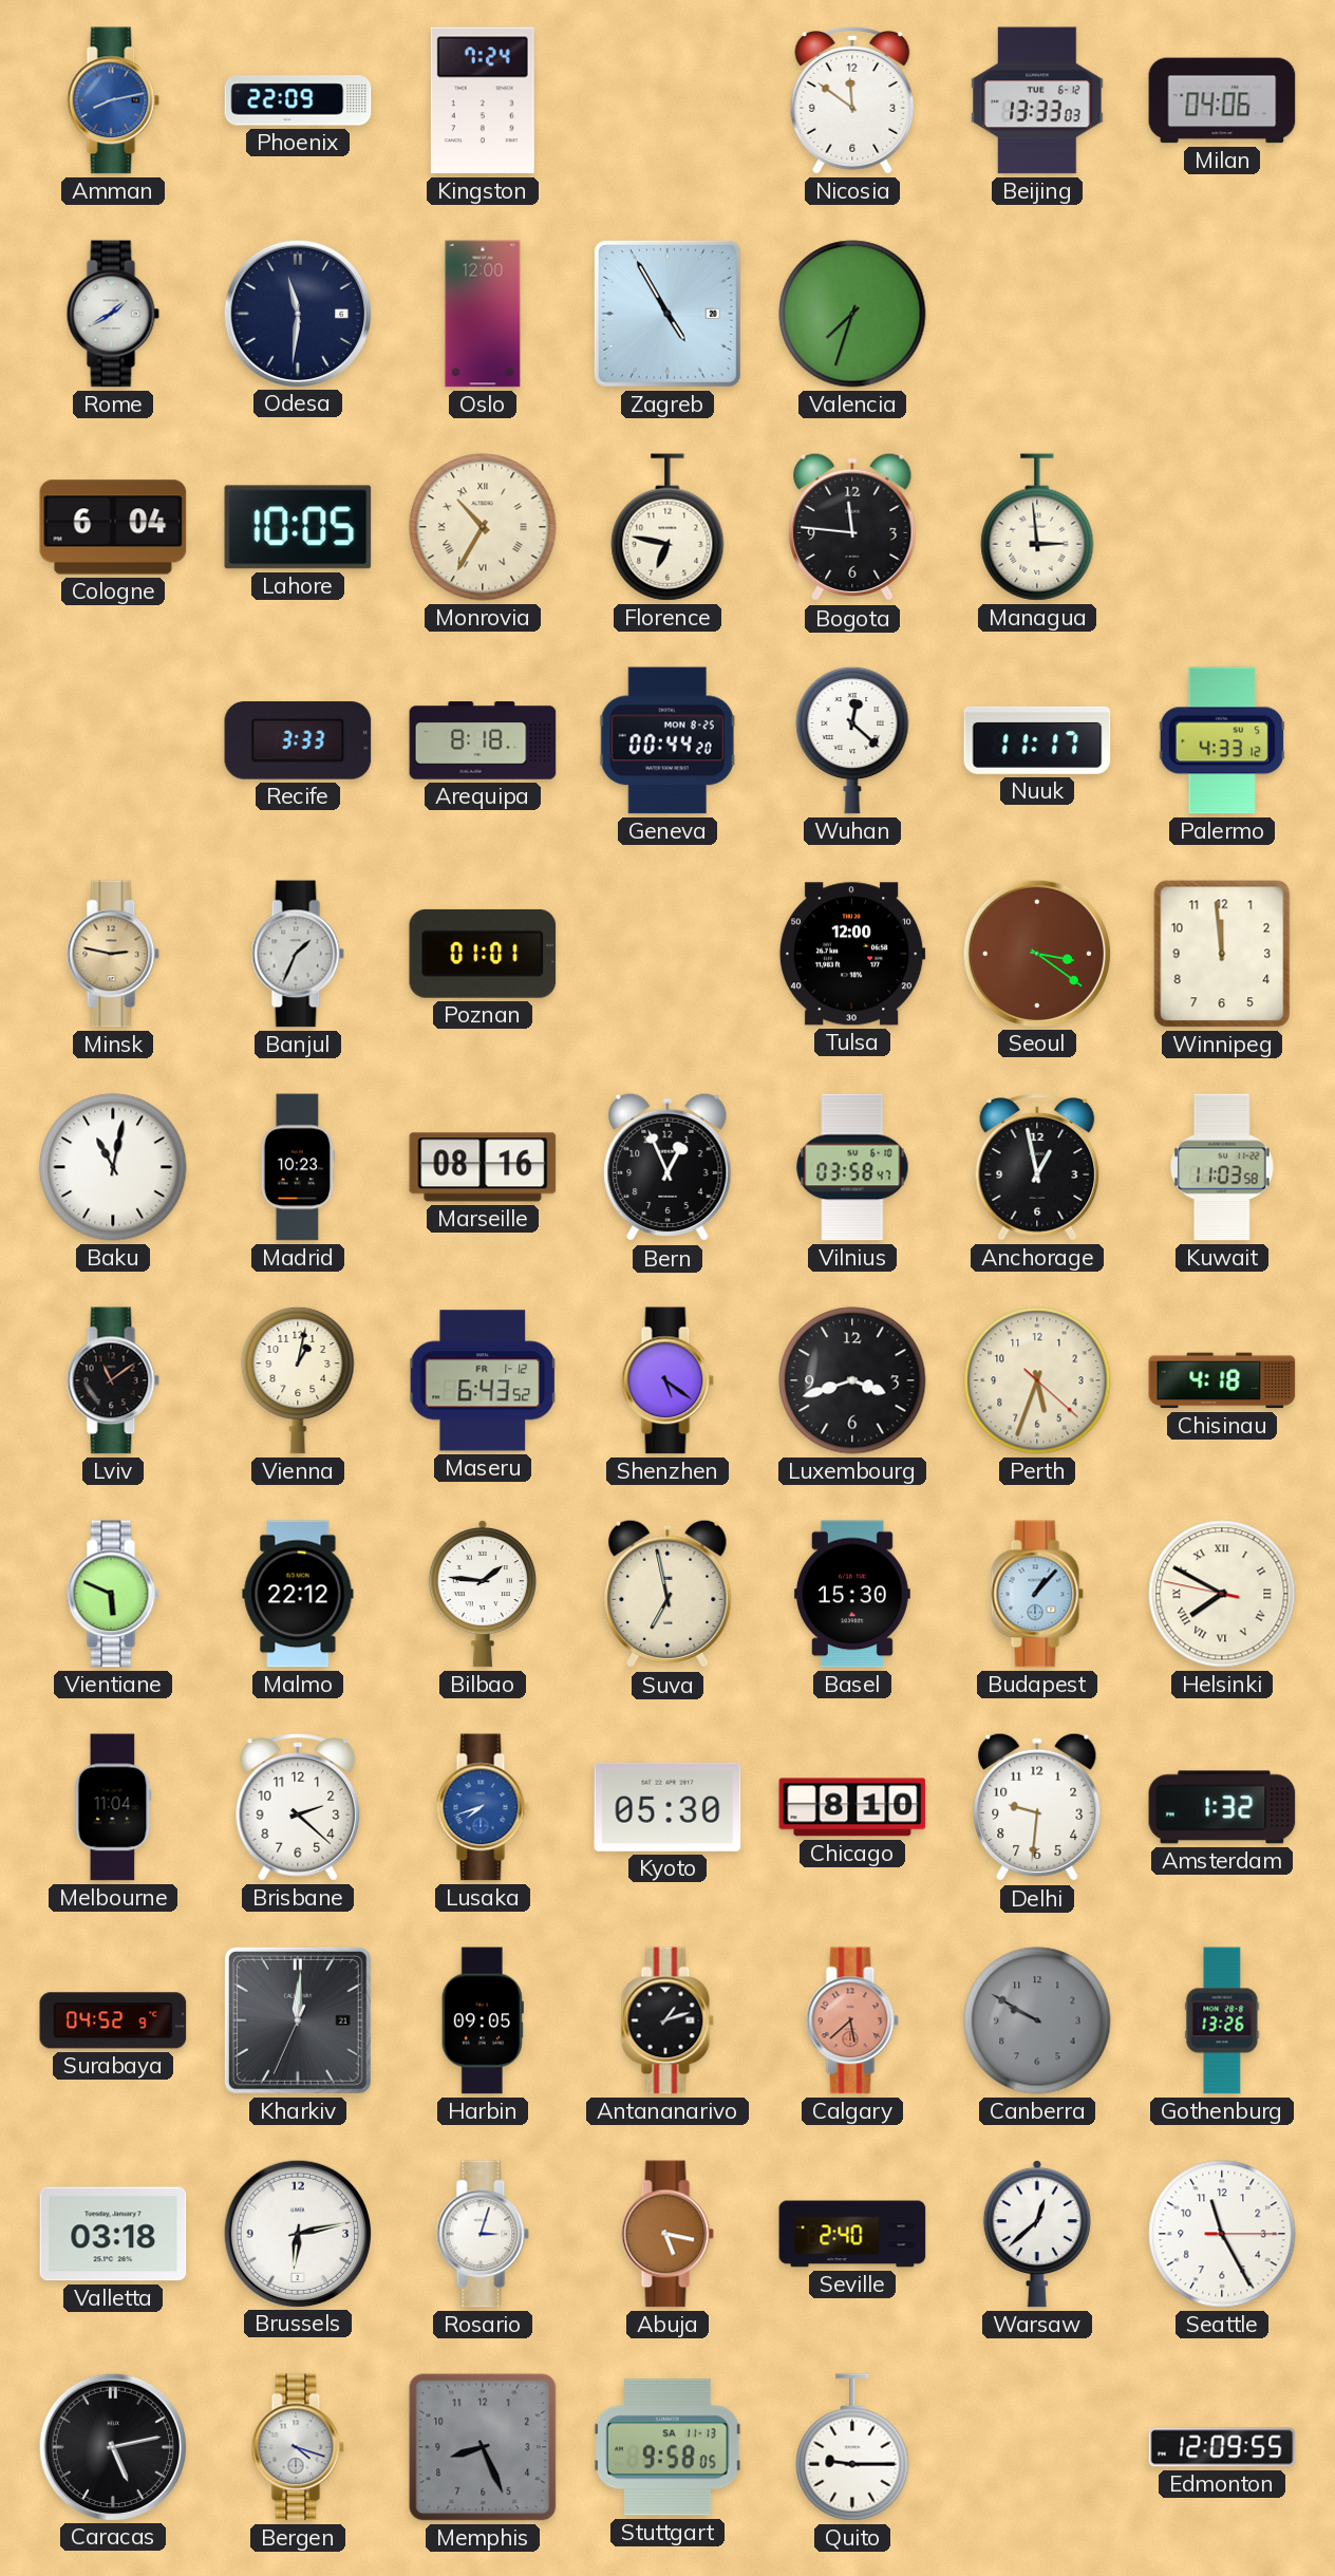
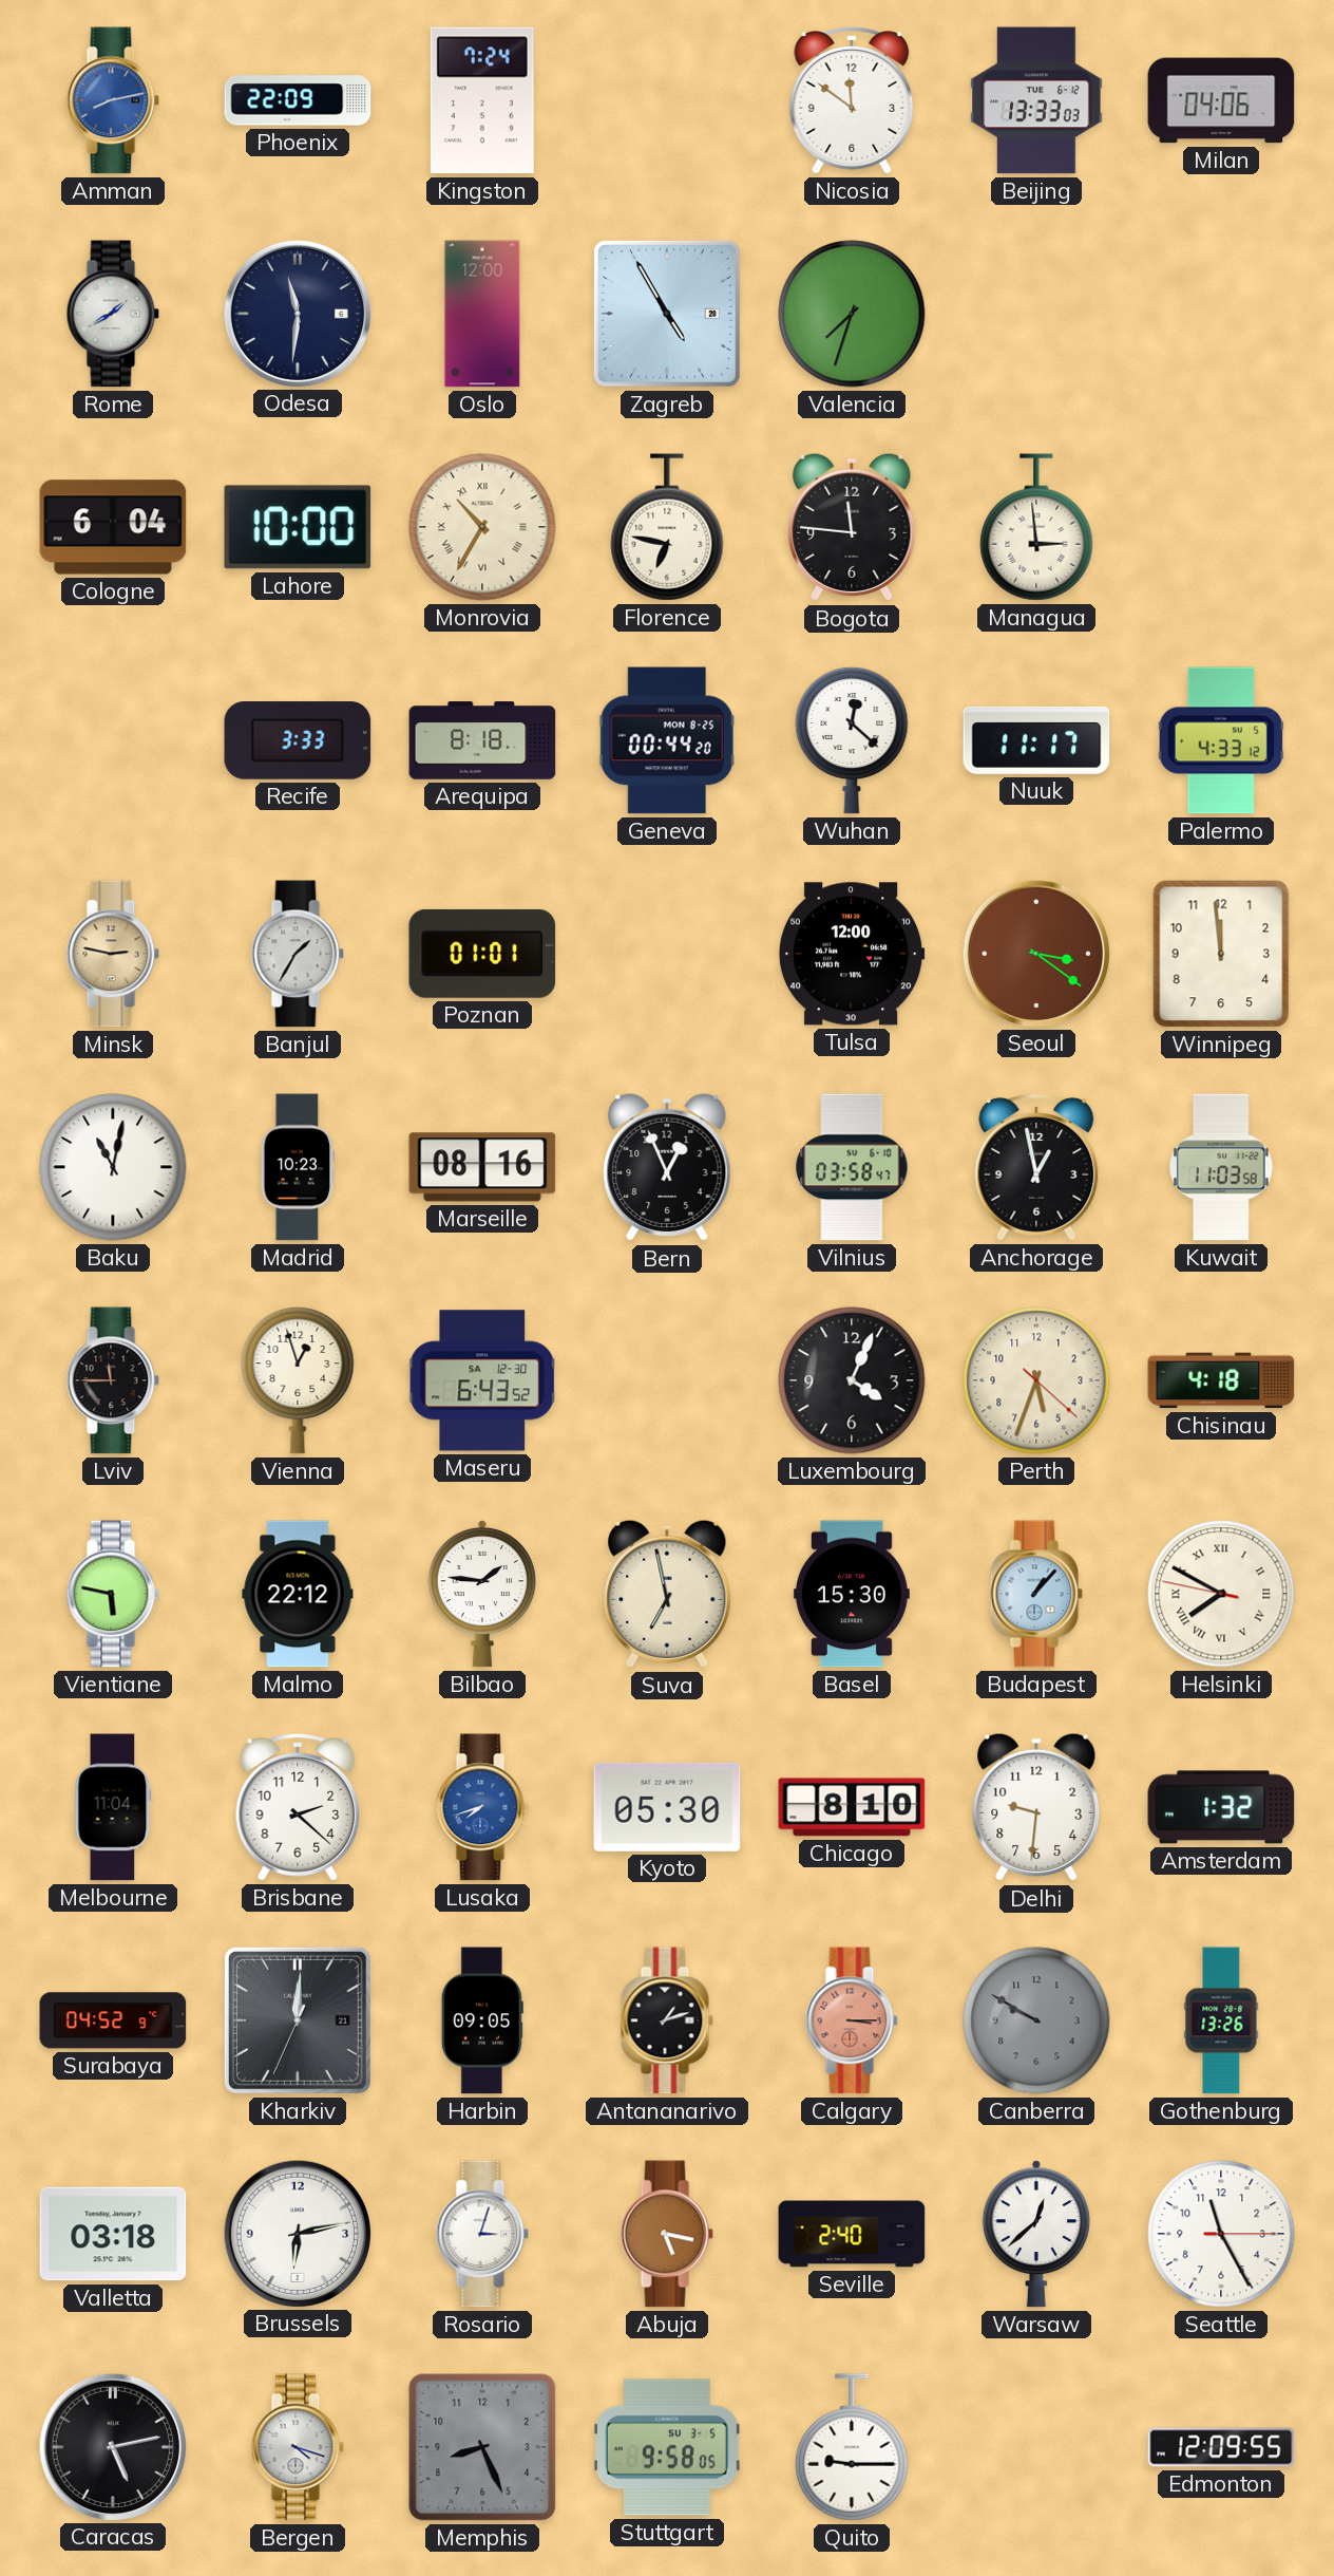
Lahore: 10:05 -> 10:00
Banjul: 1:34 -> 1:35
Lviv: 11:09 -> 11:45
Vienna: 1:02 -> 12:57
Maseru date: FR 1-12 -> SA 12-30
Shenzhen: 5:21 -> none
Luxembourg: 3:42 -> 4:04
Vientiane: 5:49 -> 5:47
Calgary: 5:38 -> 3:15
Stuttgart date: SA 11-13 -> SU 3-5
